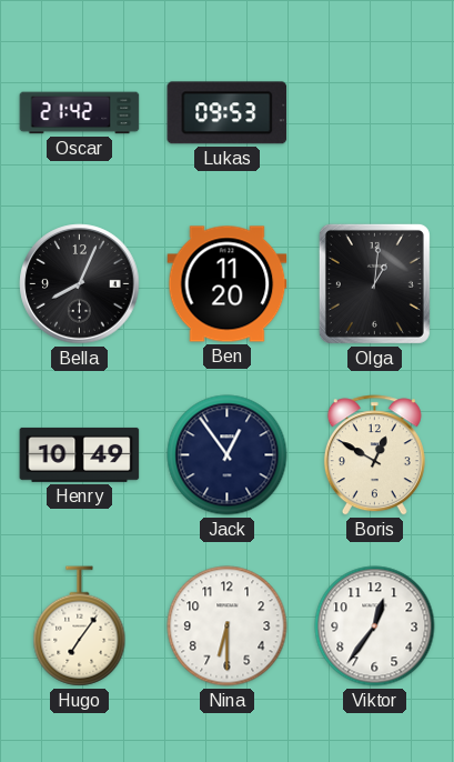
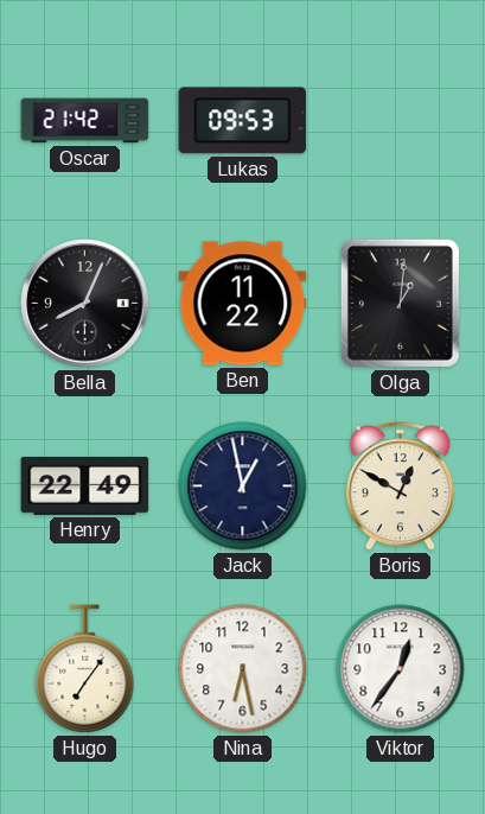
Ben: 11:20 -> 11:22
Henry: 10:49 -> 22:49
Jack: 12:54 -> 12:58
Nina: 6:30 -> 6:28
